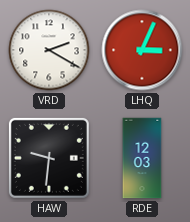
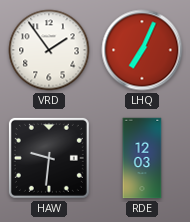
VRD: 2:20 -> 1:54
LHQ: 3:04 -> 7:04
